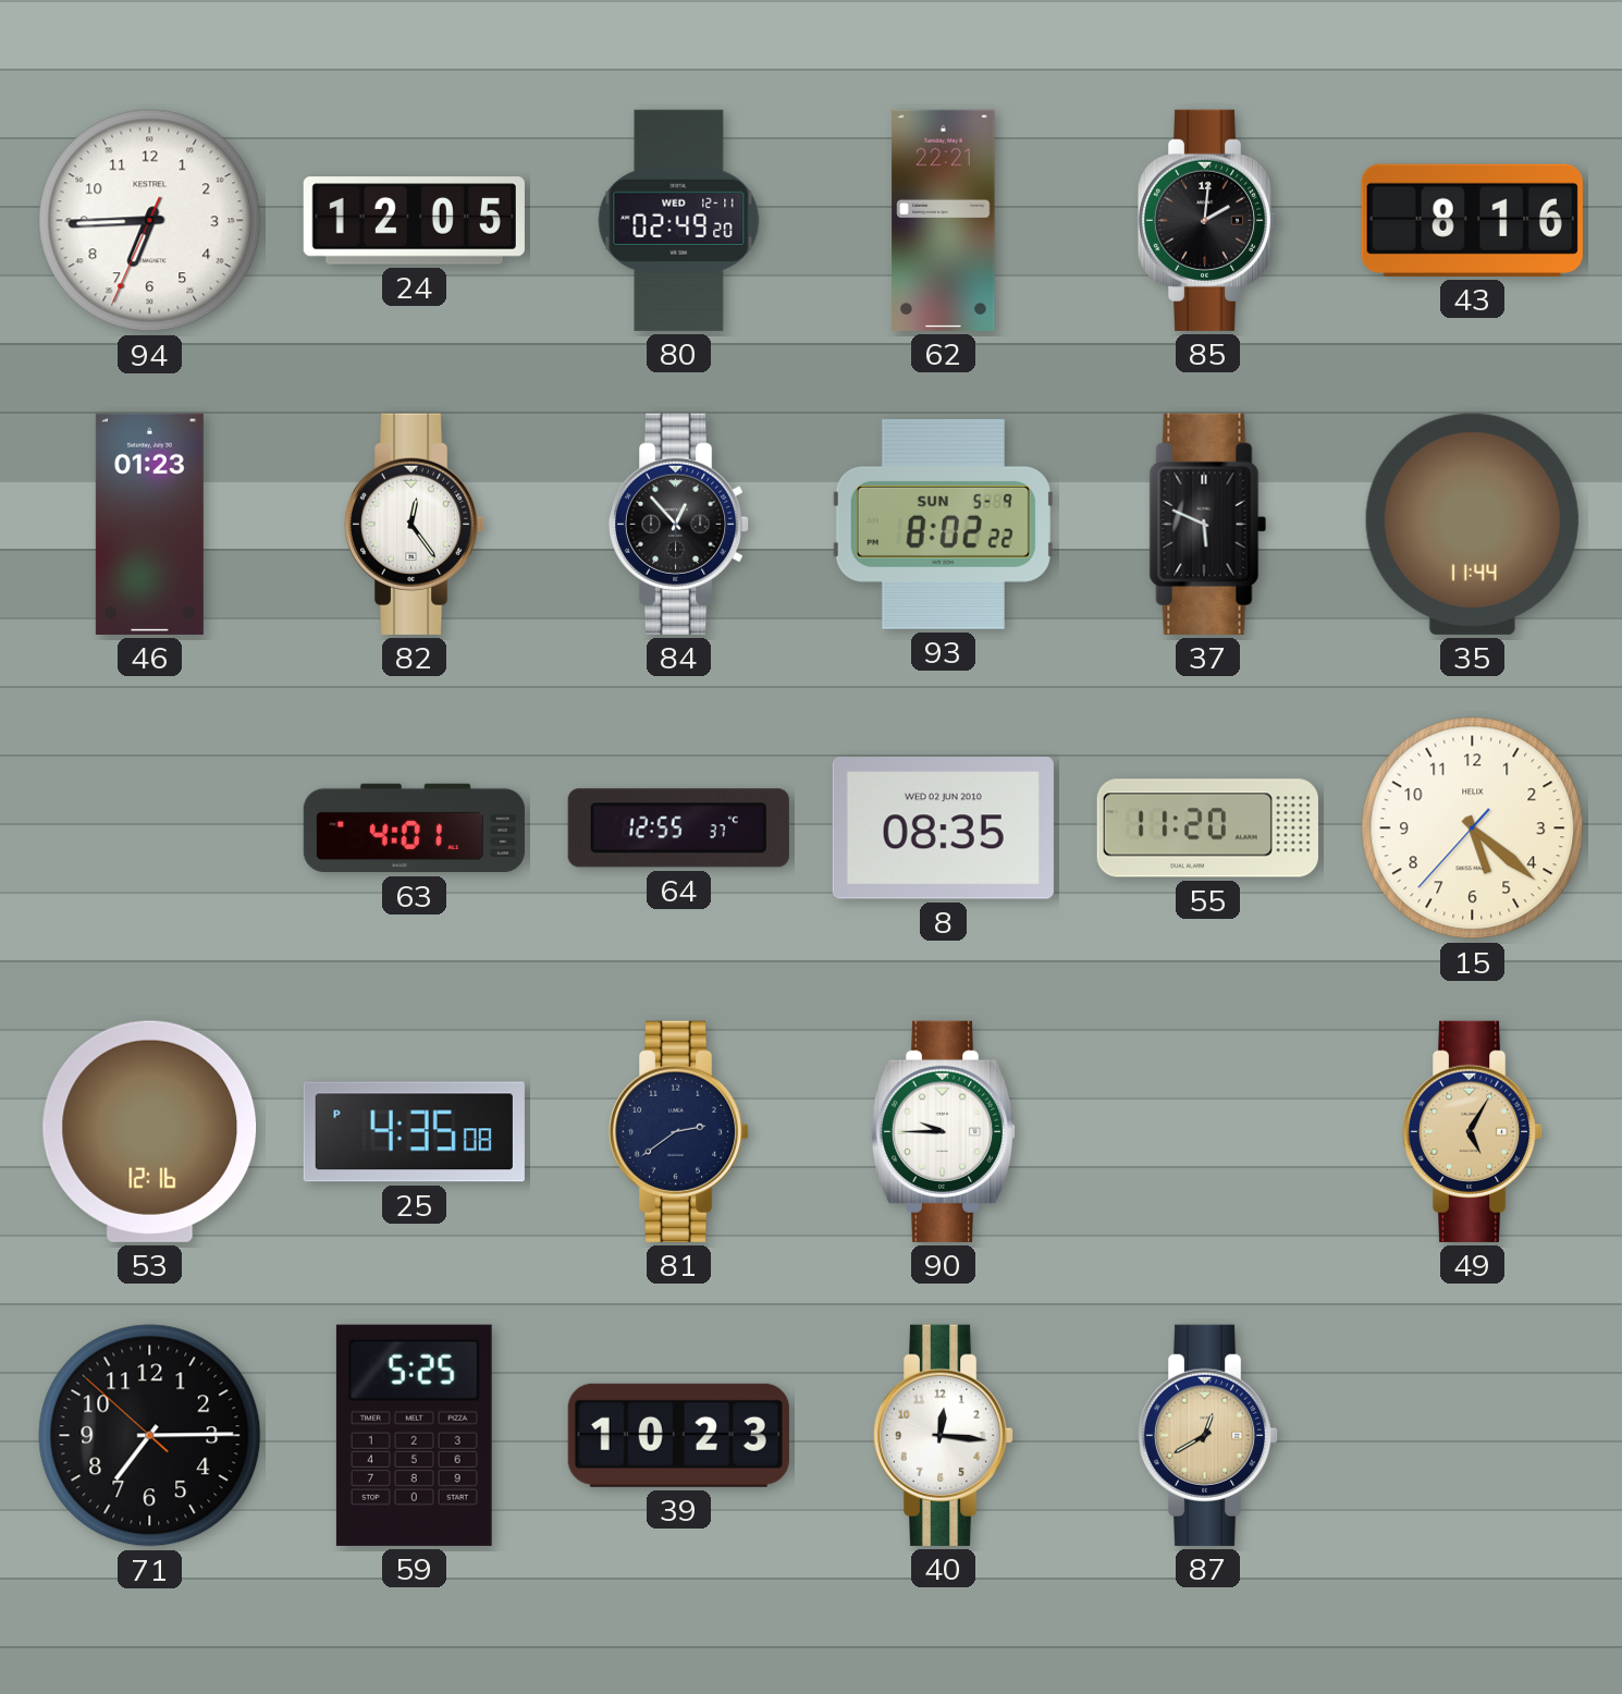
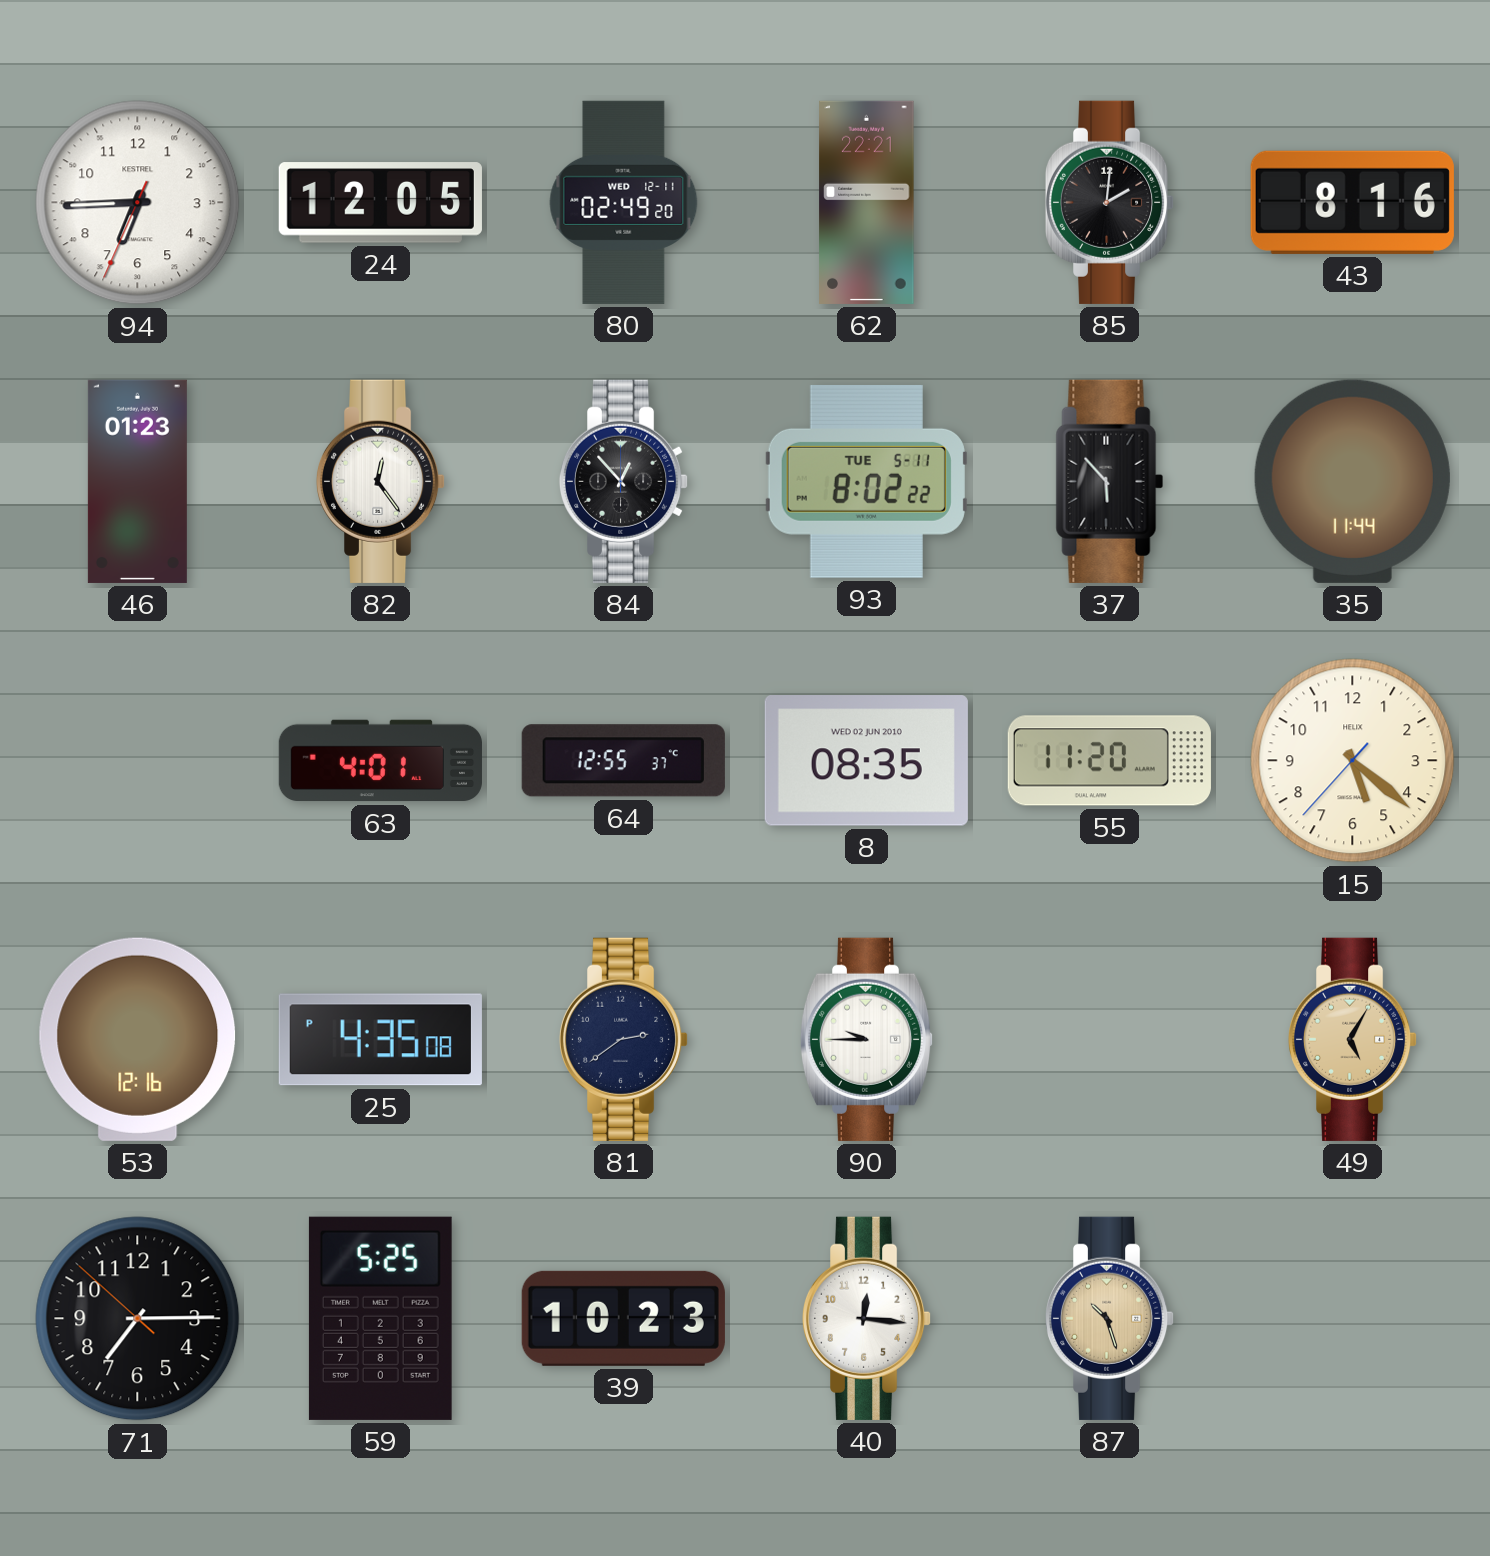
93 date: SUN 5-9 -> TUE 5-11
37: 5:49 -> 5:53
87: 12:40 -> 10:27
